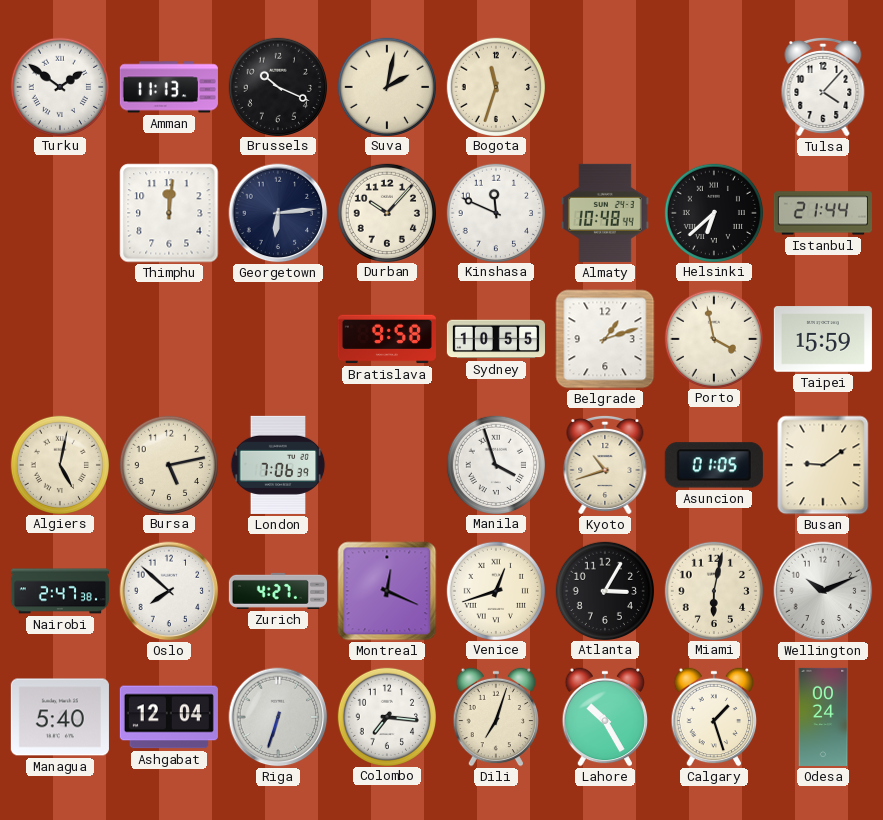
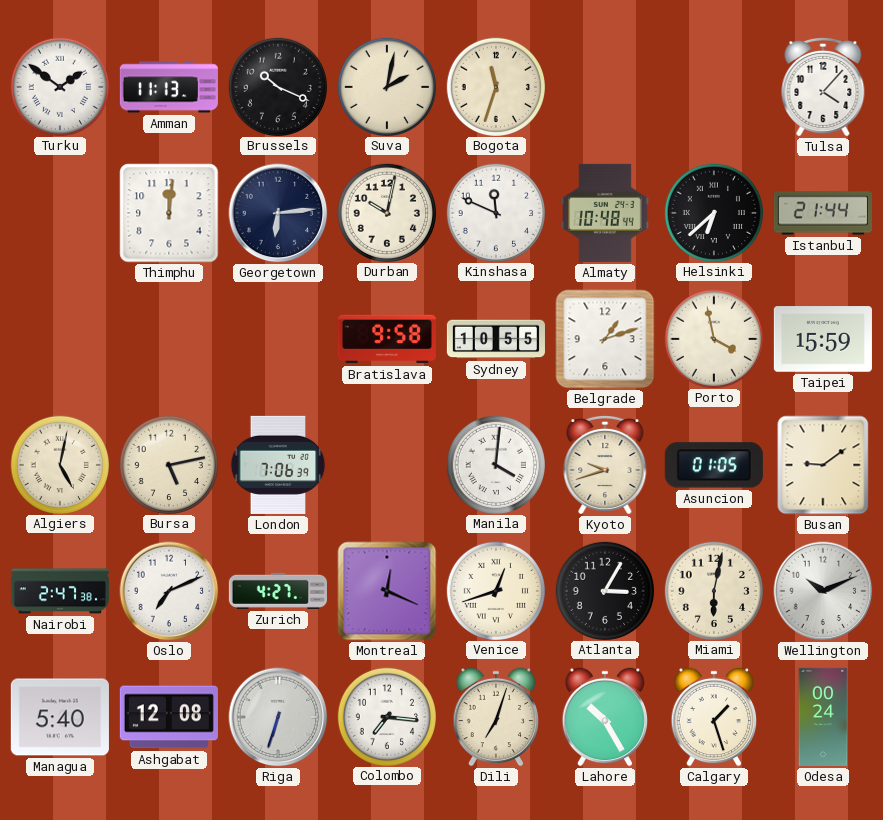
Durban: 10:07 -> 10:02
Manila: 3:57 -> 4:01
Kyoto: 10:42 -> 9:42
Oslo: 7:52 -> 7:11
Ashgabat: 12:04 -> 12:08
